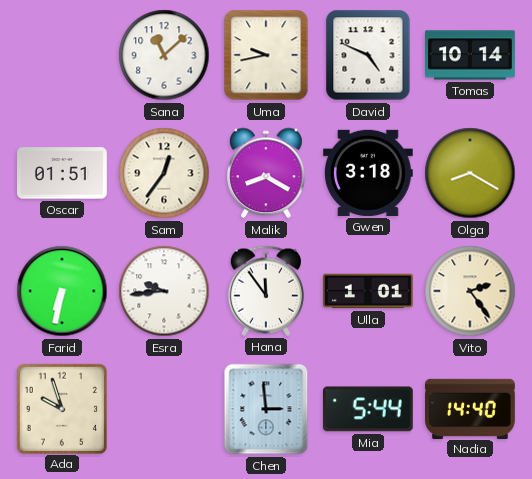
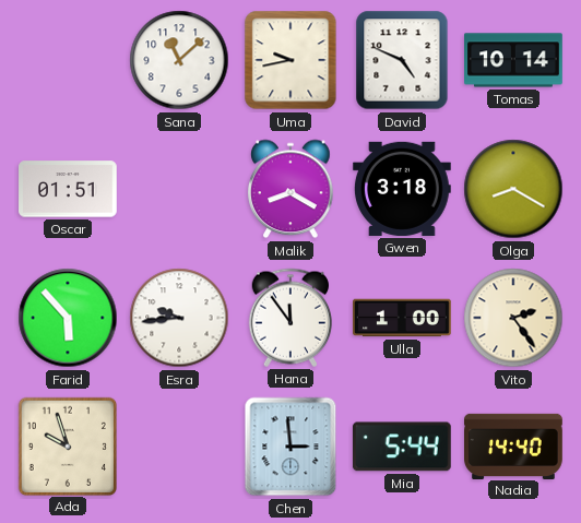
Sam: 12:36 -> none
Farid: 6:32 -> 5:53
Ulla: 1:01 -> 1:00
